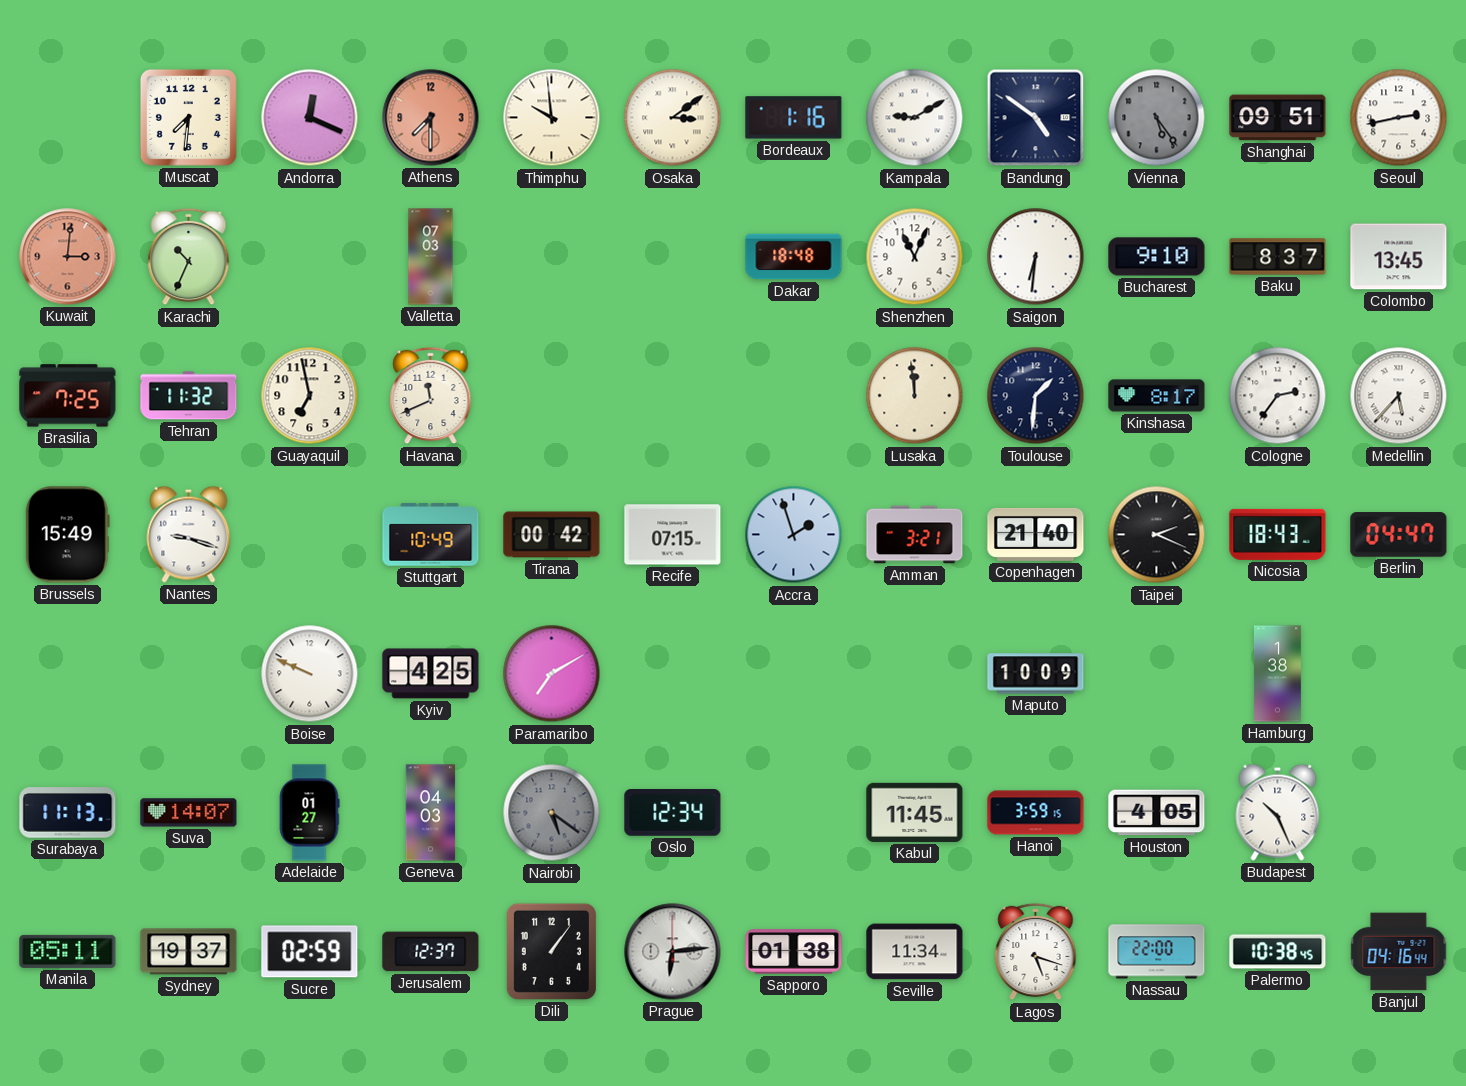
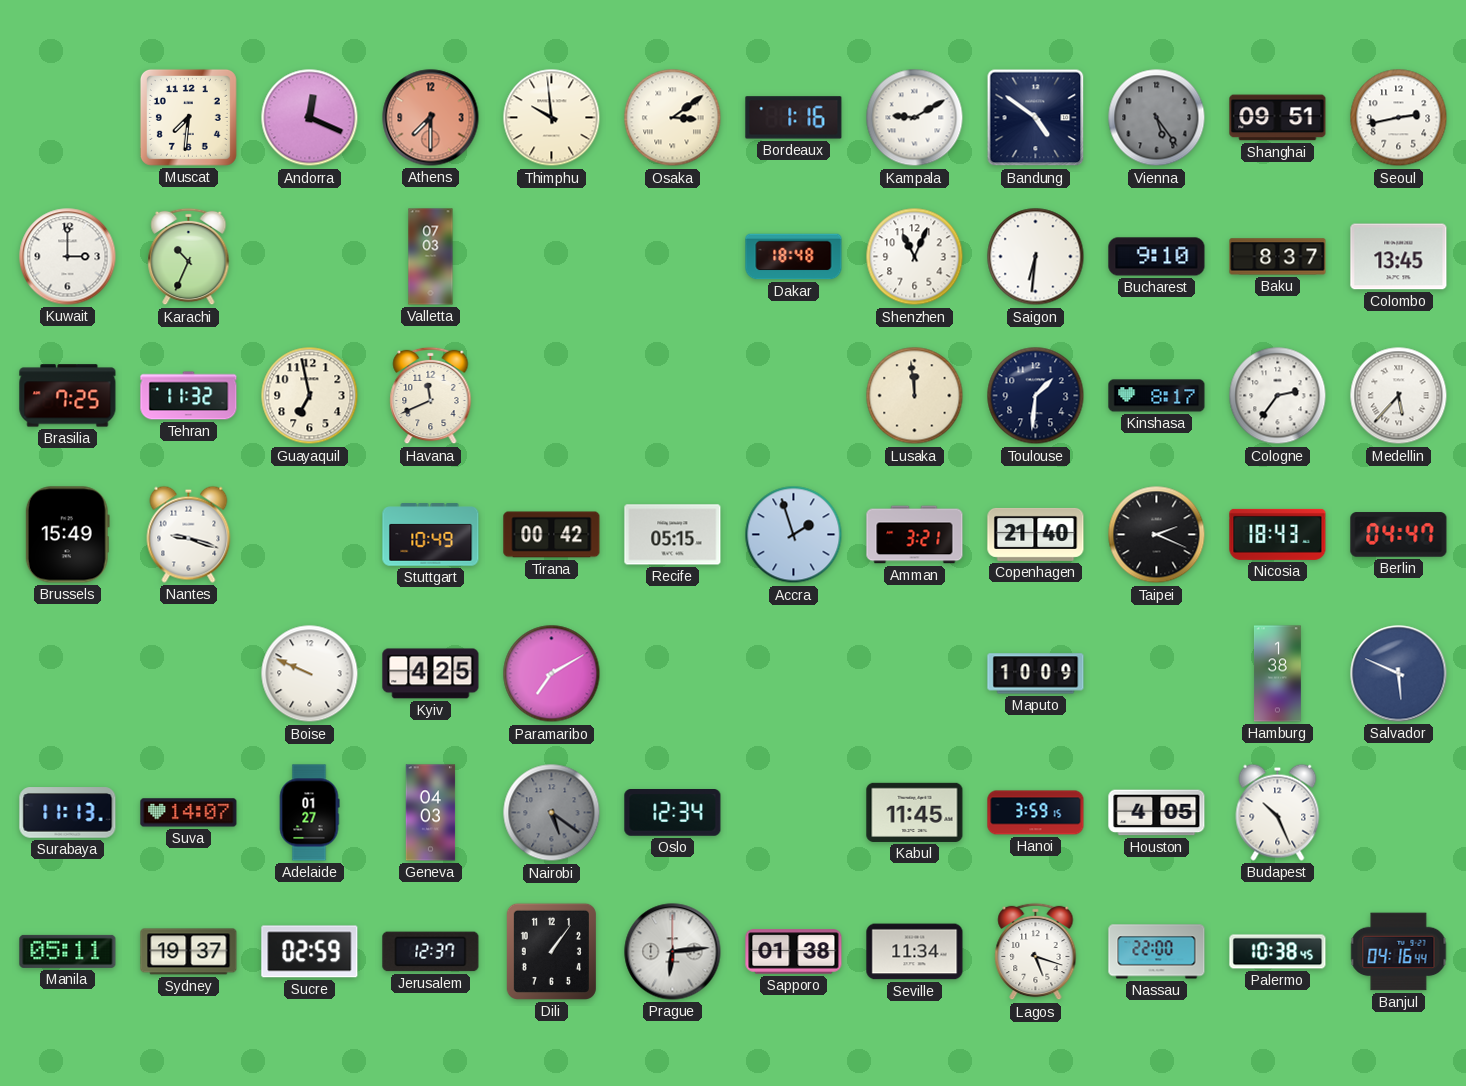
Kuwait: 3:01 -> 3:00
Kuwait dial: salmon -> white
Recife: 07:15 -> 05:15
Salvador: none -> 5:49
